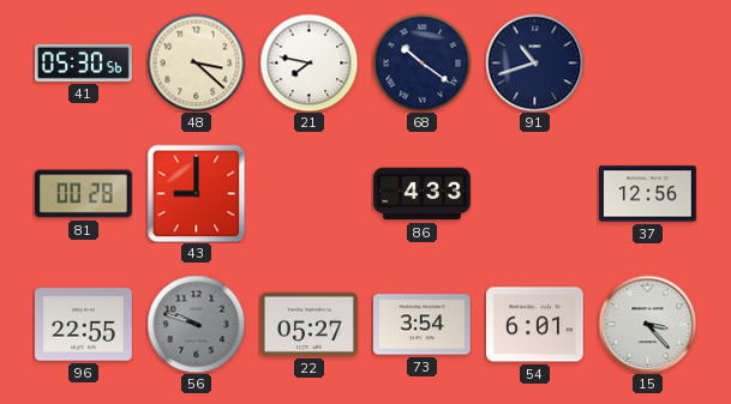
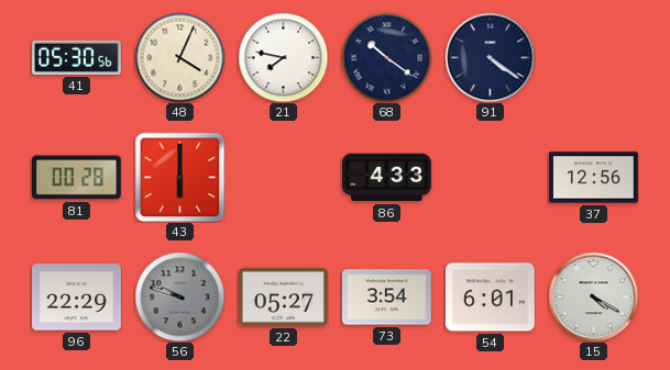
48: 3:22 -> 4:04
91: 10:42 -> 4:21
43: 9:00 -> 6:00
96: 22:55 -> 22:29
15: 3:23 -> 4:20
